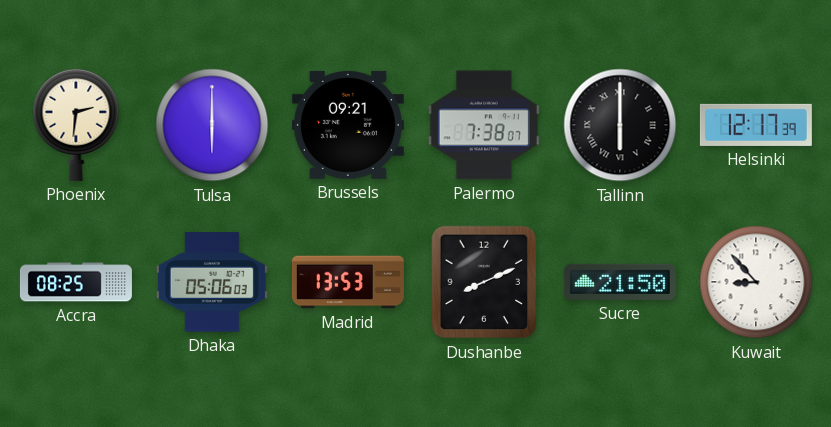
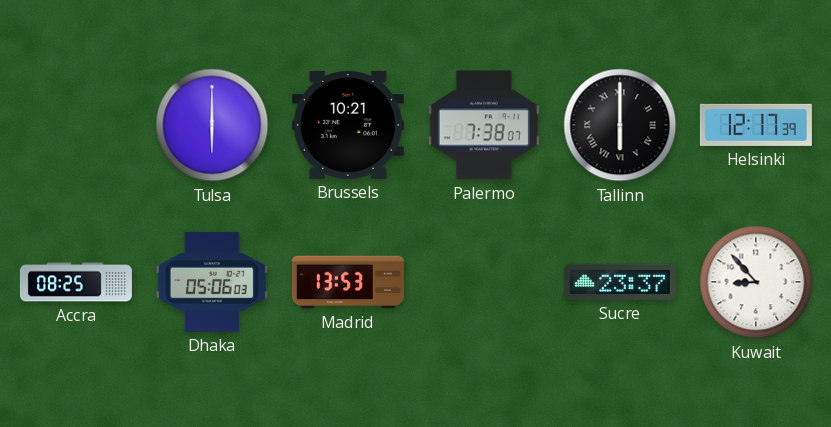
Phoenix: 2:31 -> none
Brussels: 09:21 -> 10:21
Dushanbe: 8:11 -> none
Sucre: 21:50 -> 23:37
